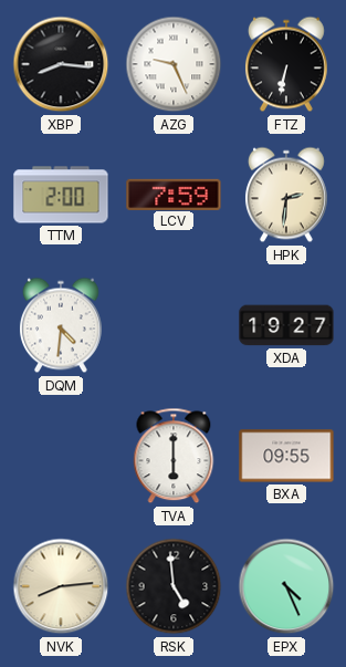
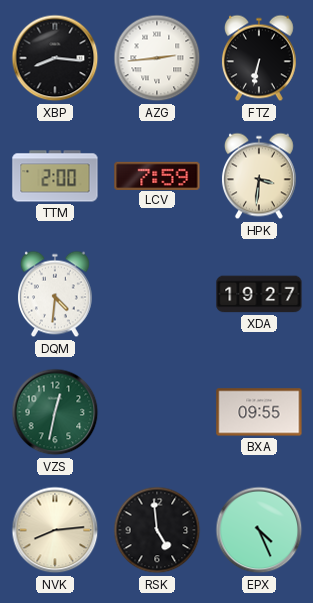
AZG: 9:26 -> 2:44
HPK: 2:31 -> 3:31
VZS: none -> 12:32
TVA: 6:00 -> none
